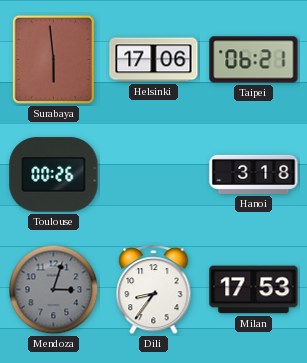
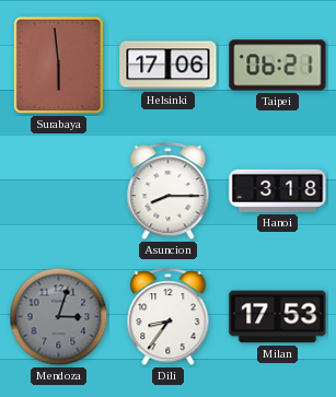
Toulouse: 00:26 -> none
Asuncion: none -> 8:15
